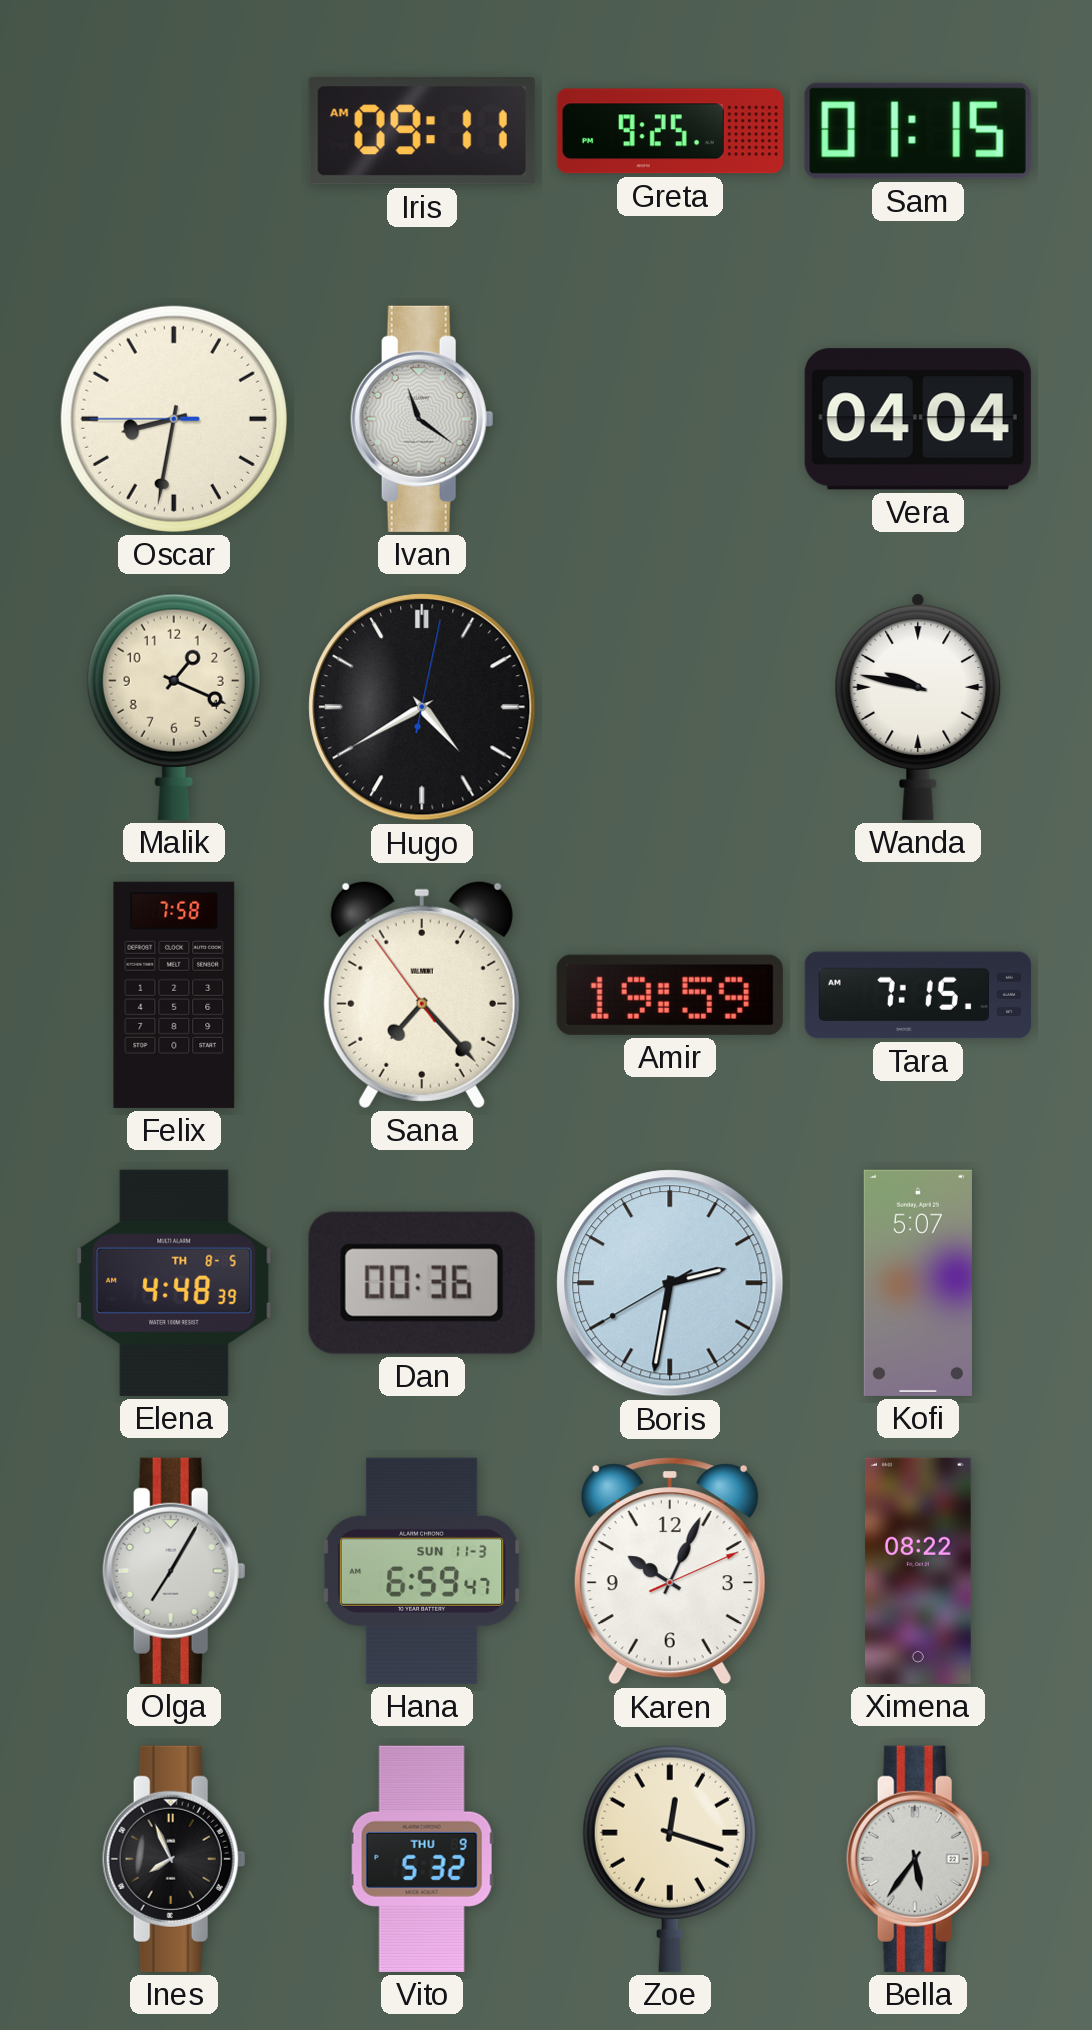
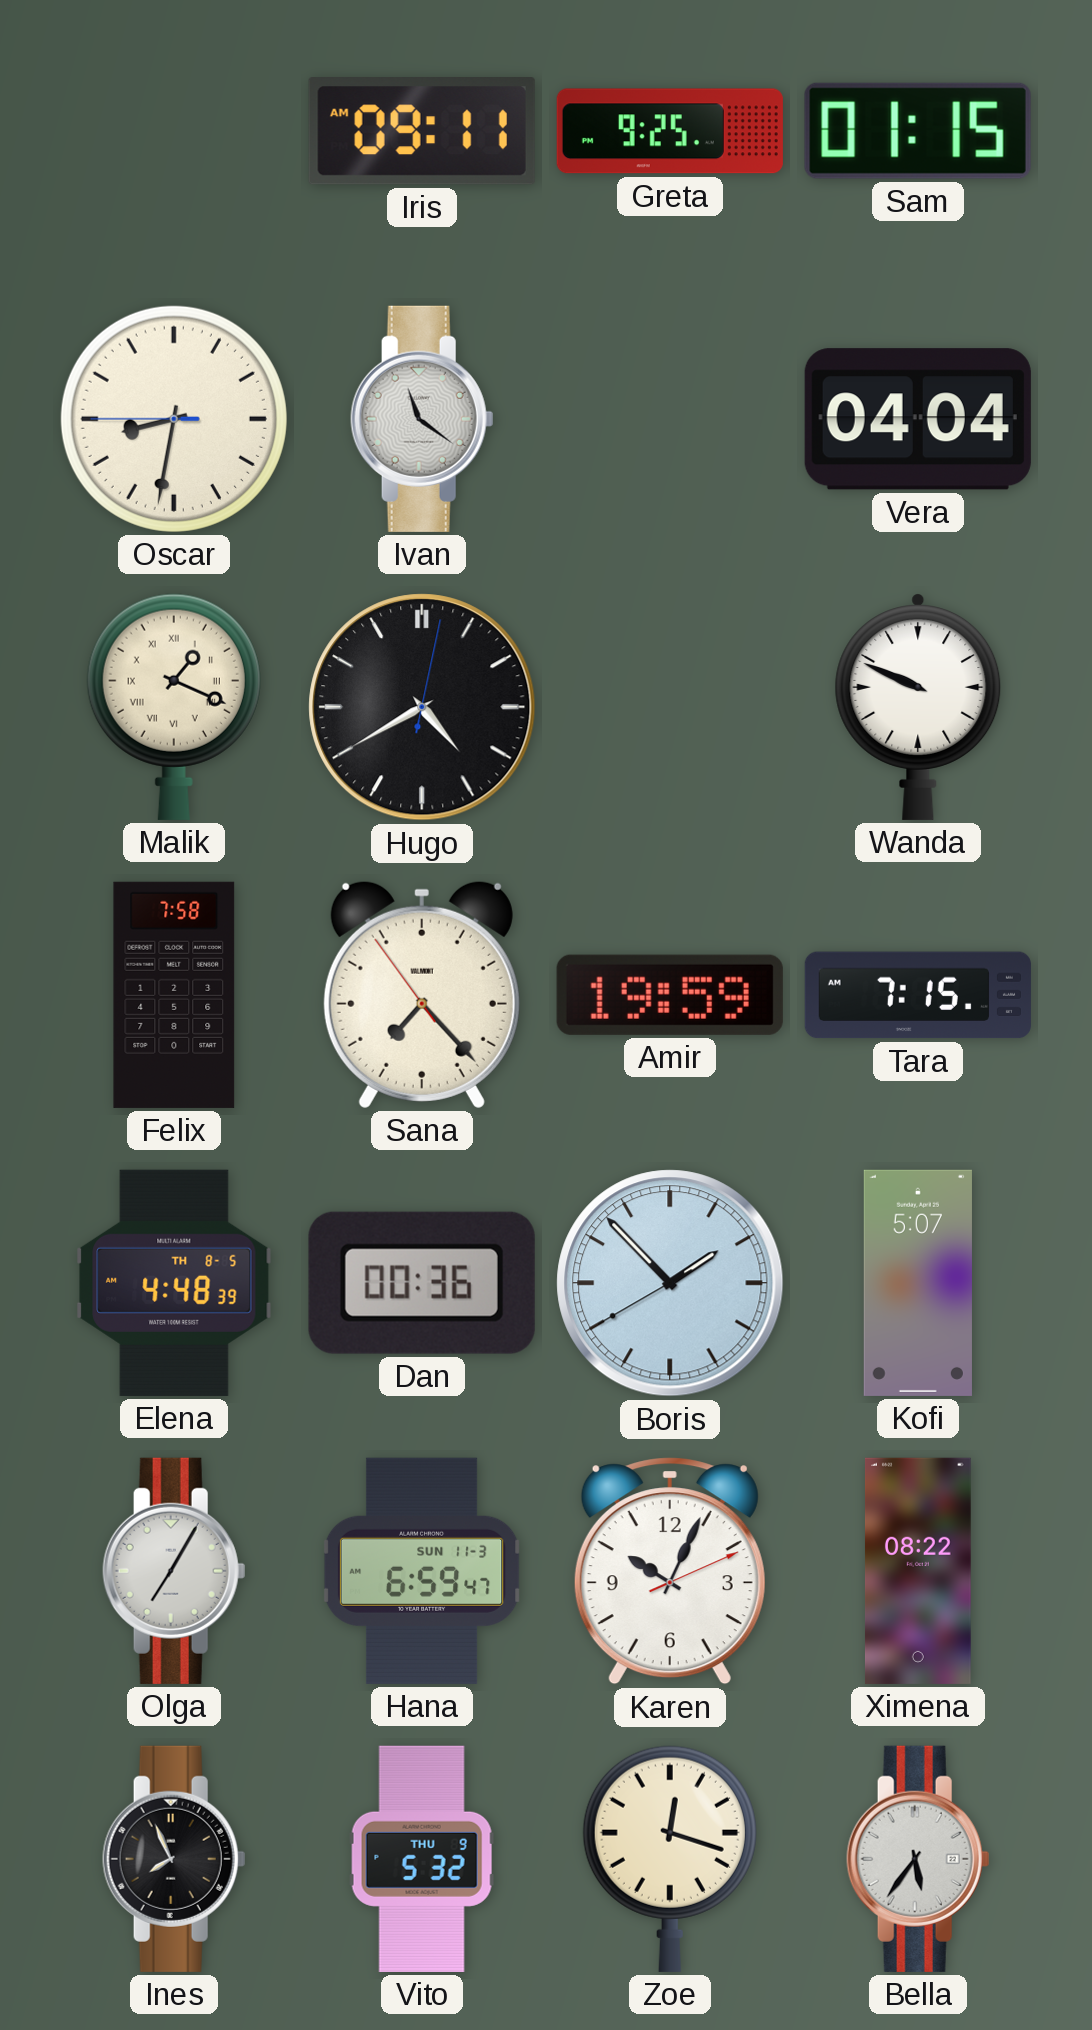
Malik numerals: Arabic -> Roman
Wanda: 9:47 -> 9:49
Boris: 2:31 -> 1:52
